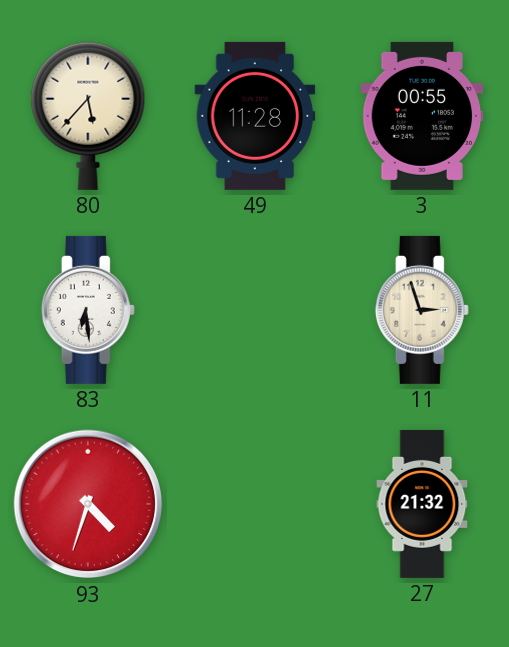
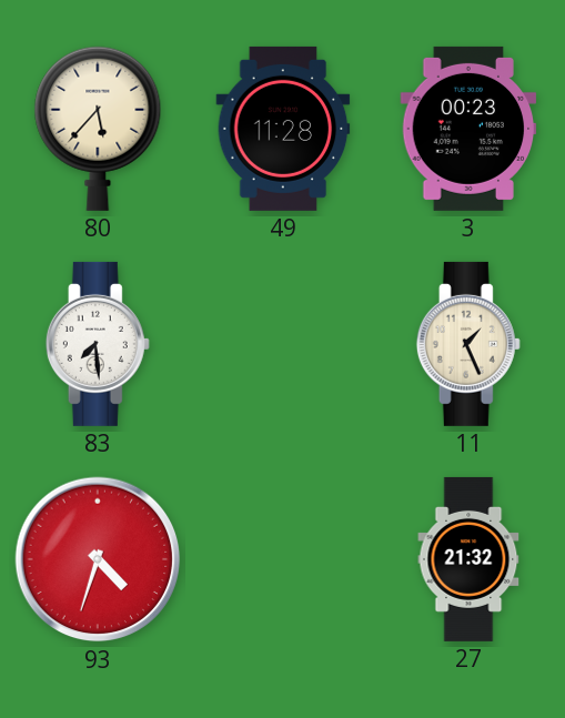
3: 00:55 -> 00:23
83: 6:29 -> 7:29
11: 2:57 -> 1:26
